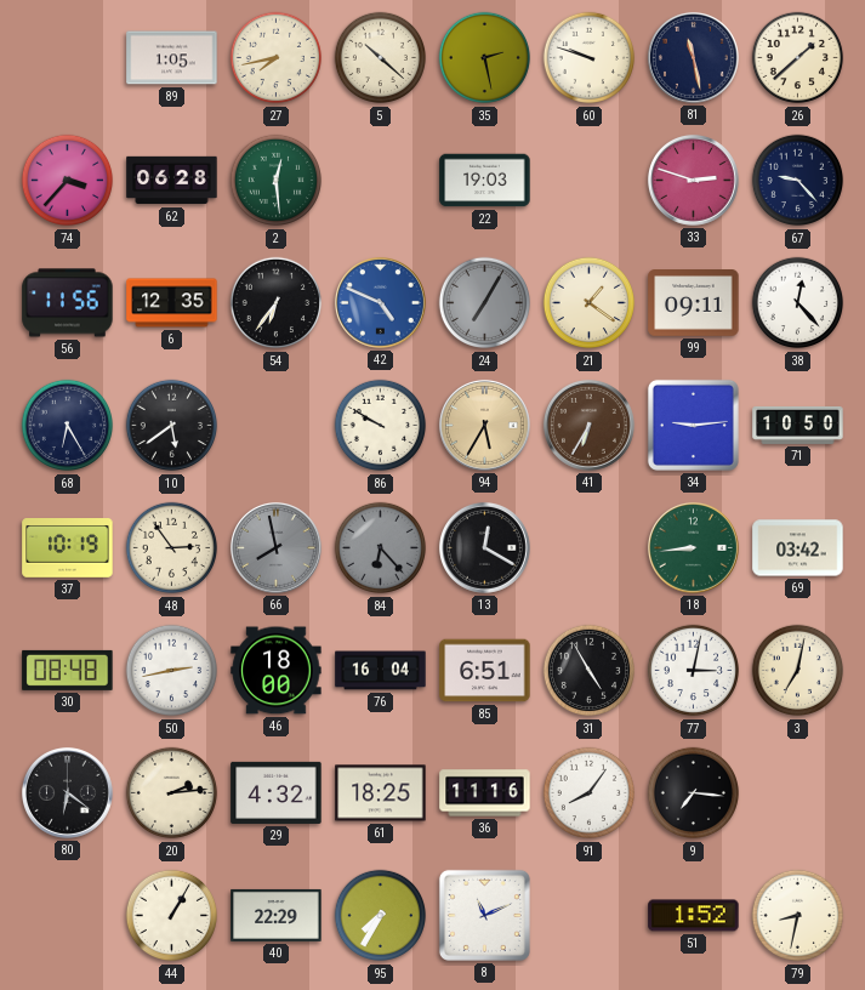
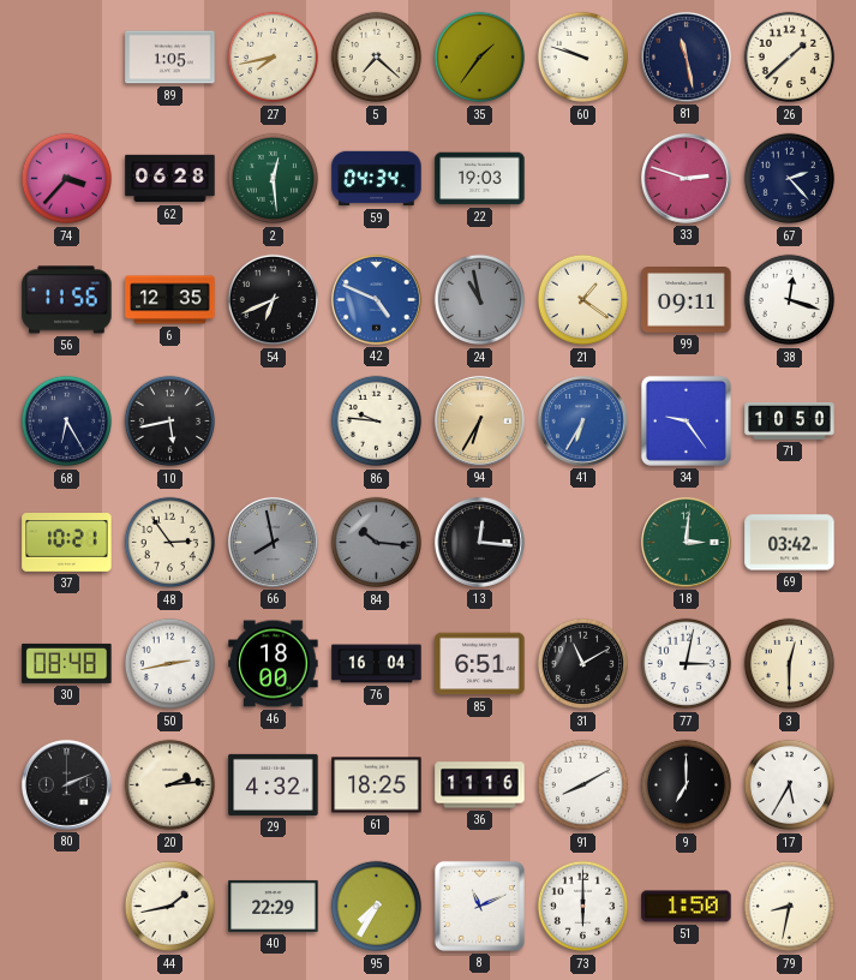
5: 10:22 -> 7:22
35: 2:28 -> 1:36
59: none -> 04:34
67: 9:23 -> 2:23
54: 6:36 -> 6:41
24: 7:05 -> 10:58
38: 12:23 -> 12:18
10: 5:39 -> 5:43
86: 9:50 -> 9:46
94: 5:35 -> 6:35
41 dial: brown -> blue
34: 9:14 -> 9:24
37: 10:19 -> 10:21
84: 6:23 -> 10:16
13: 12:20 -> 12:16
18: 8:44 -> 3:01
31: 4:55 -> 11:10
3: 7:02 -> 12:30
80: 6:21 -> 2:11
91: 8:06 -> 8:10
9: 7:16 -> 7:00
17: none -> 5:35
44: 1:05 -> 1:43
73: none -> 6:00
51: 1:52 -> 1:50
